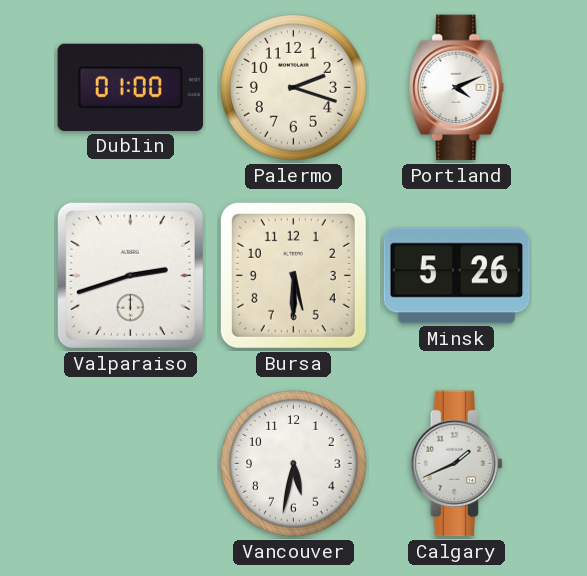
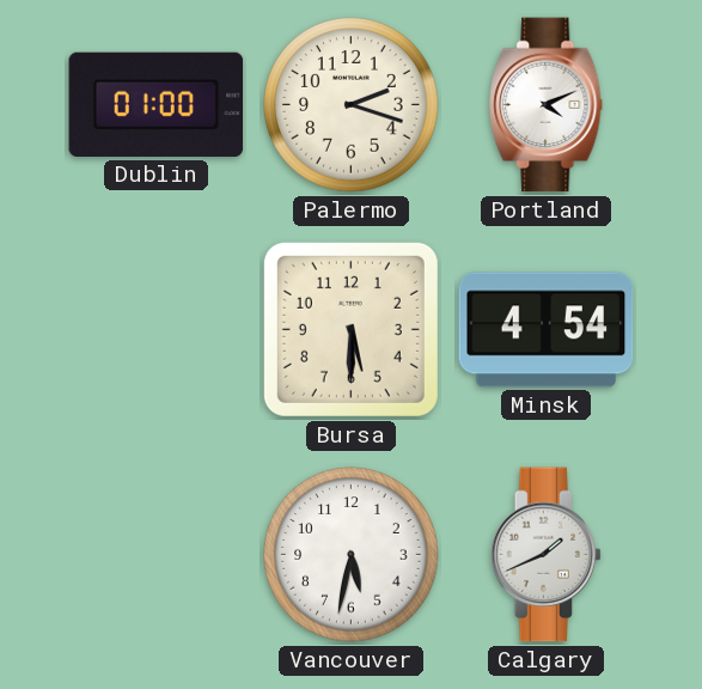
Valparaiso: 2:42 -> none
Minsk: 5:26 -> 4:54
